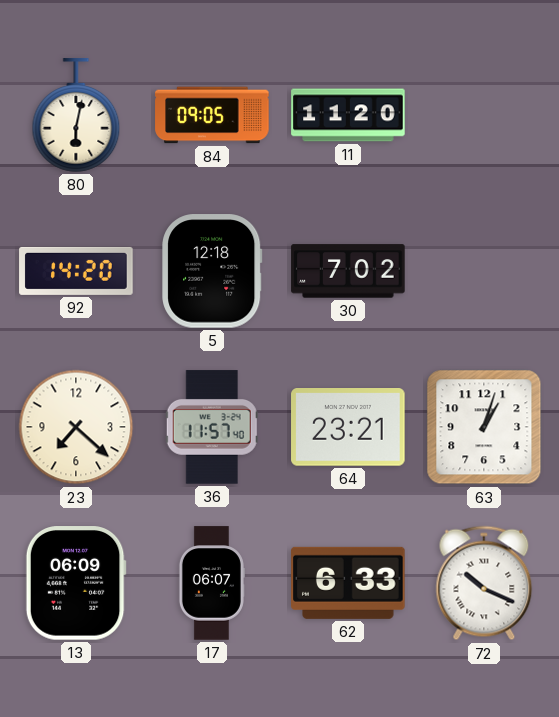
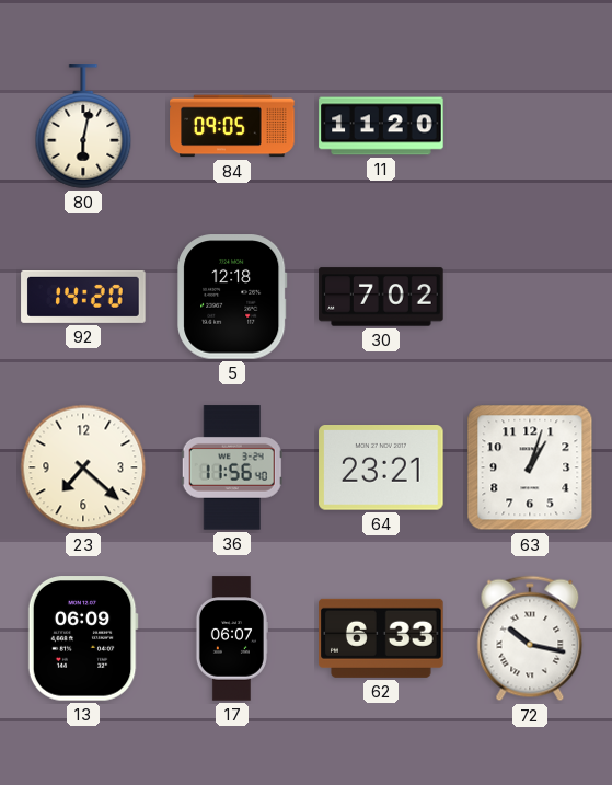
36: 11:57 -> 11:56
72: 10:19 -> 10:17
